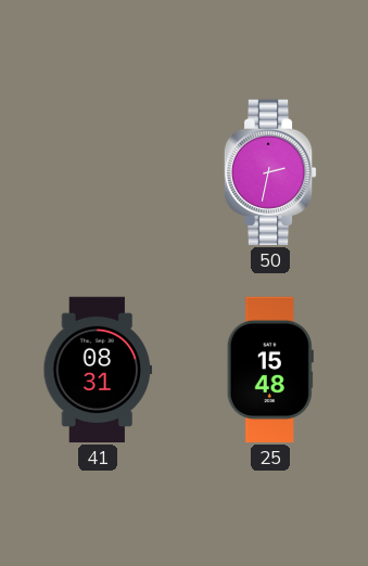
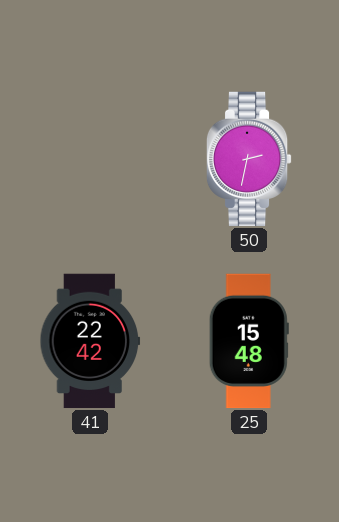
41: 08:31 -> 22:42
